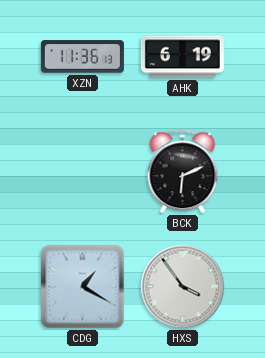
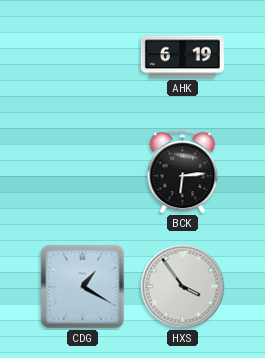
XZN: 11:36 -> none
BCK: 6:11 -> 6:14
